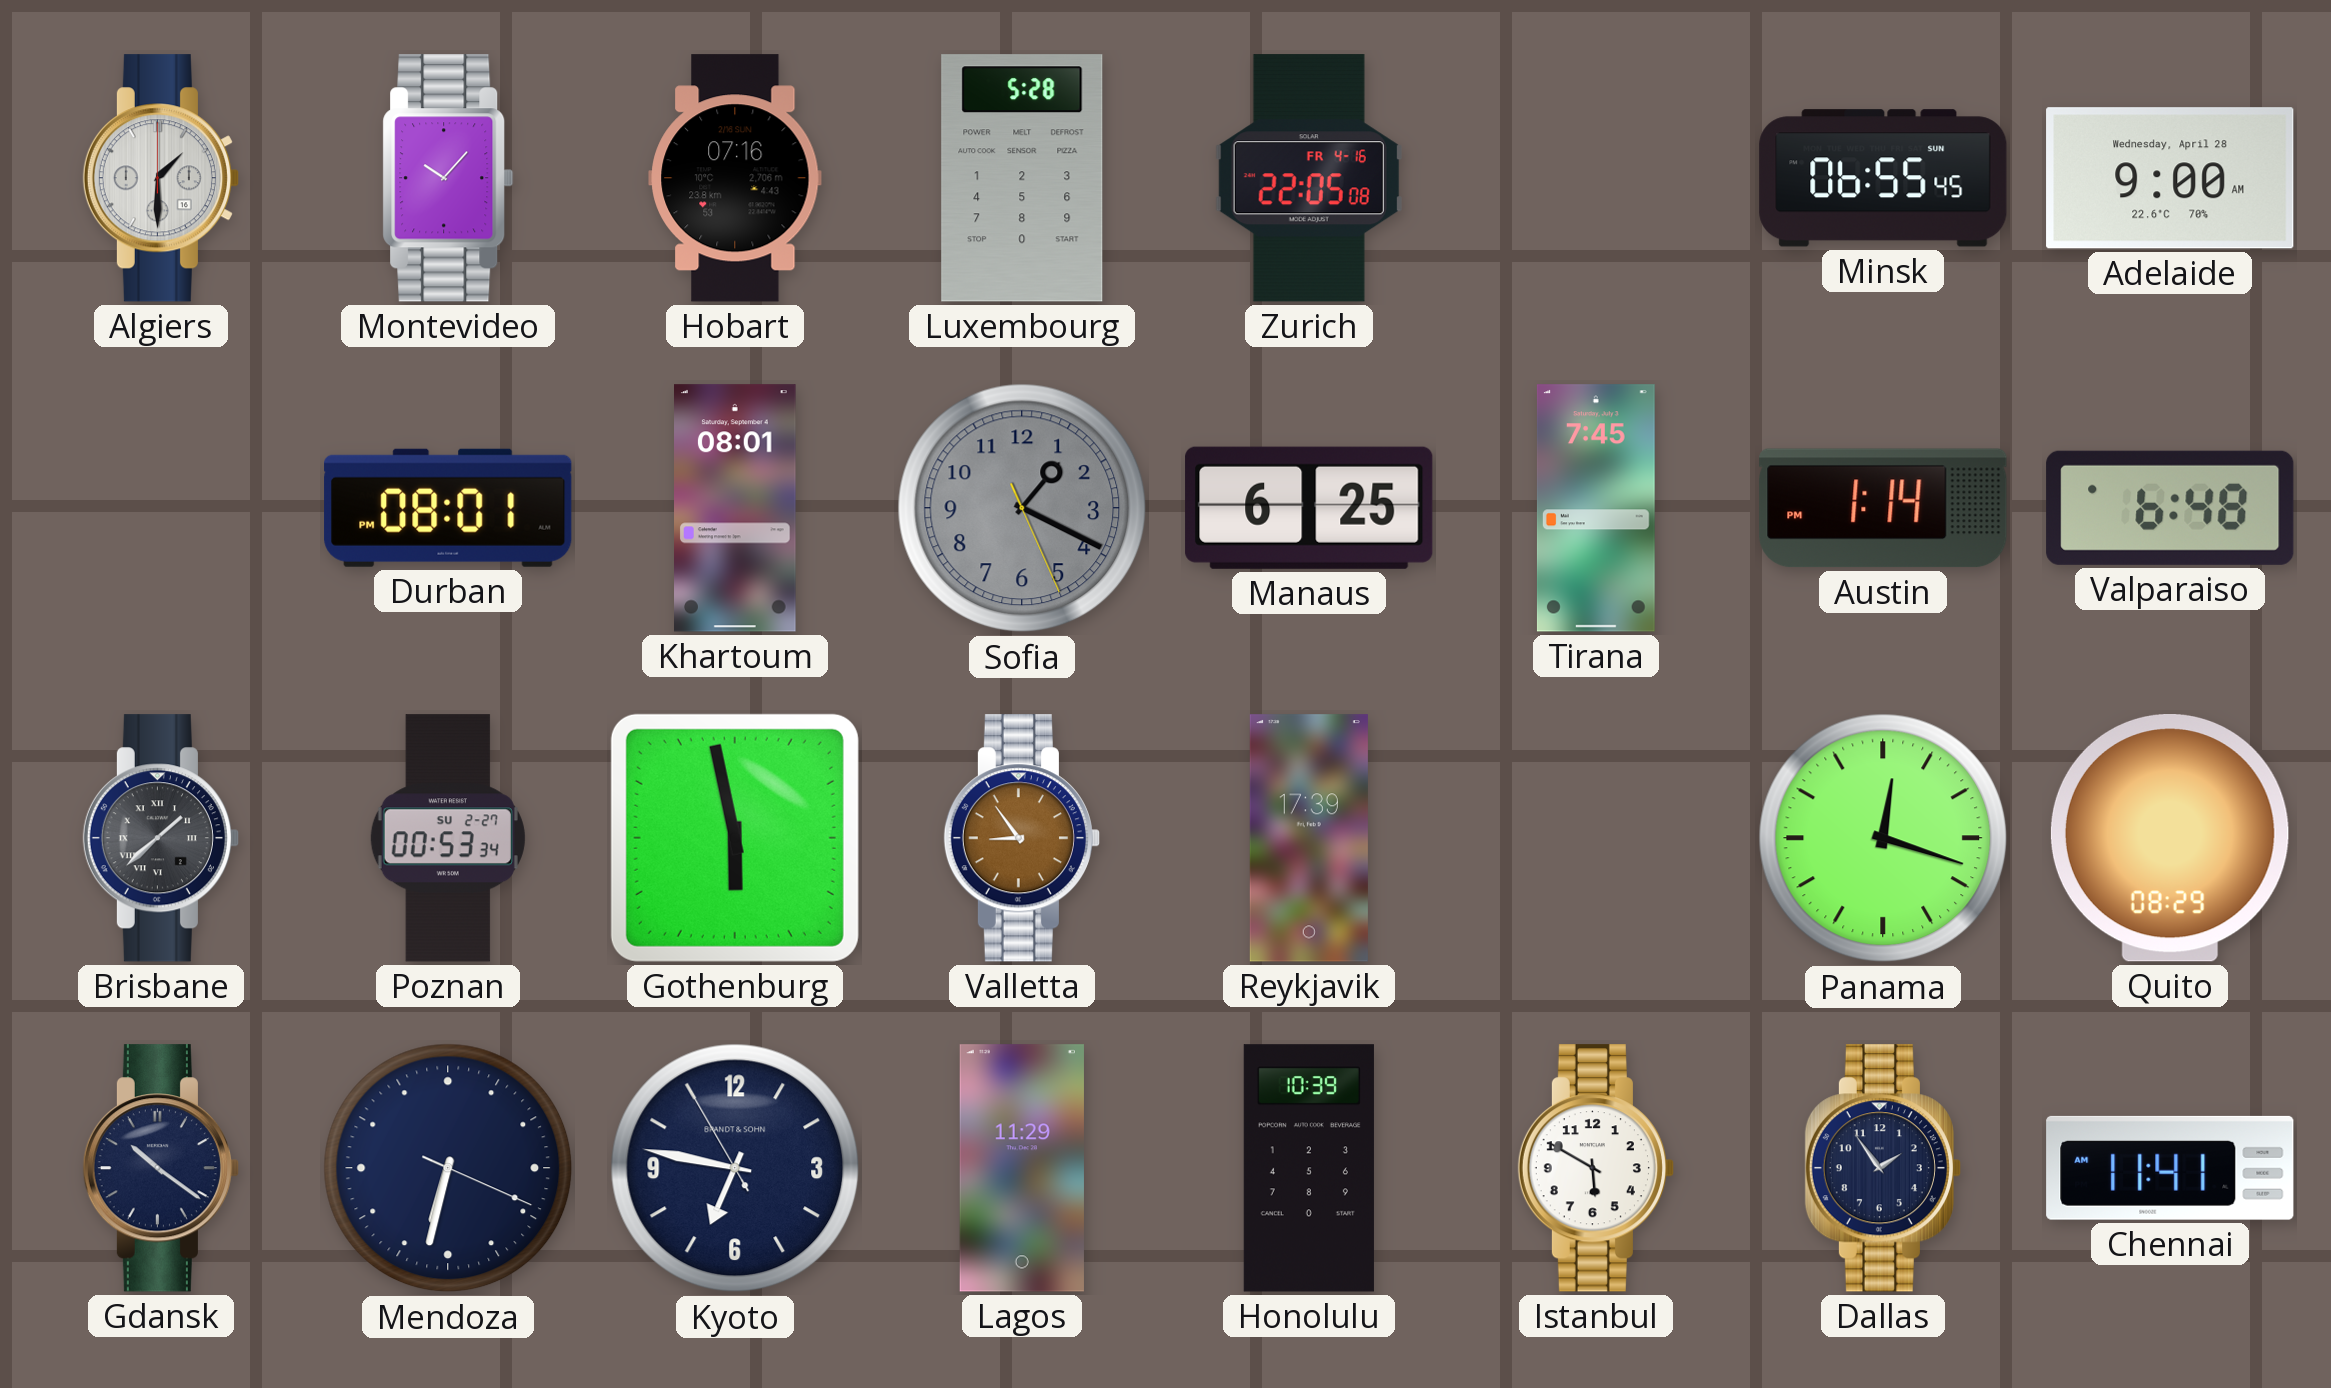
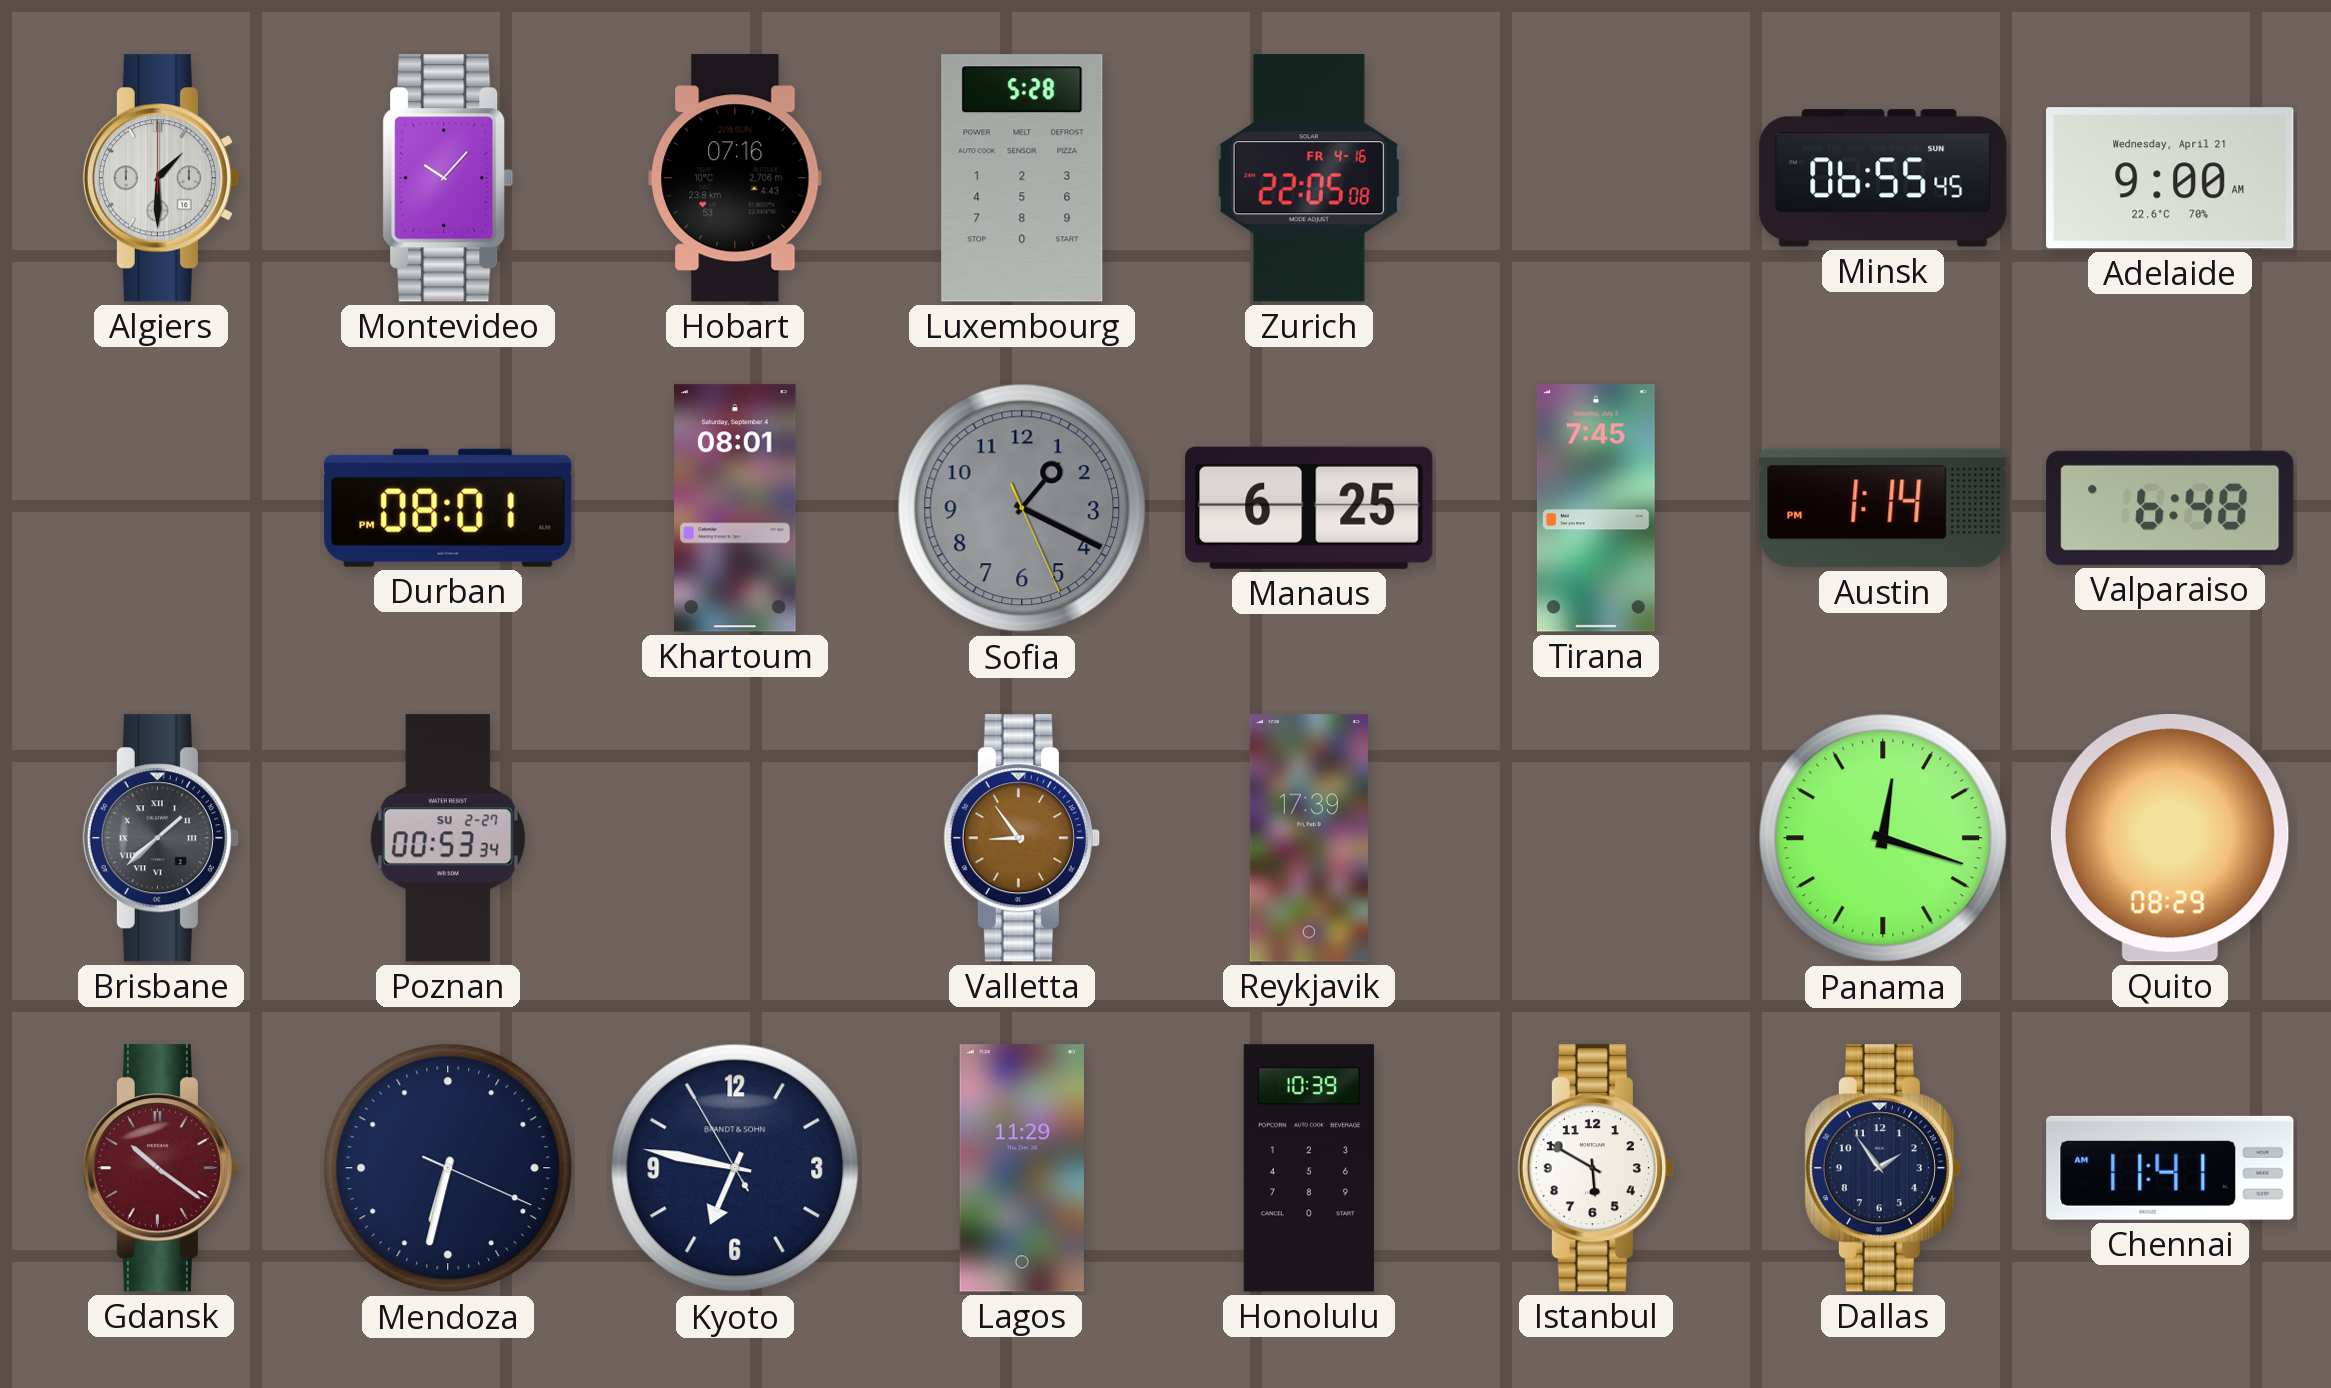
Adelaide date: Wednesday, April 28 -> Wednesday, April 21
Gothenburg: 5:58 -> none
Gdansk dial: navy -> burgundy
